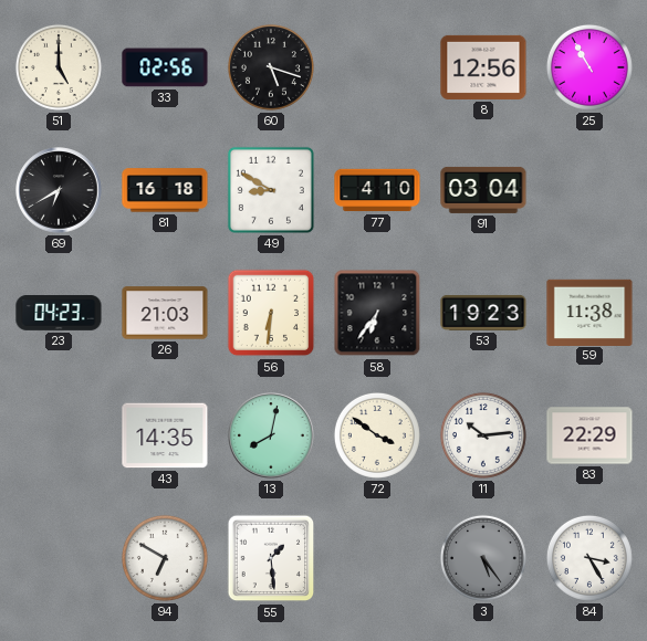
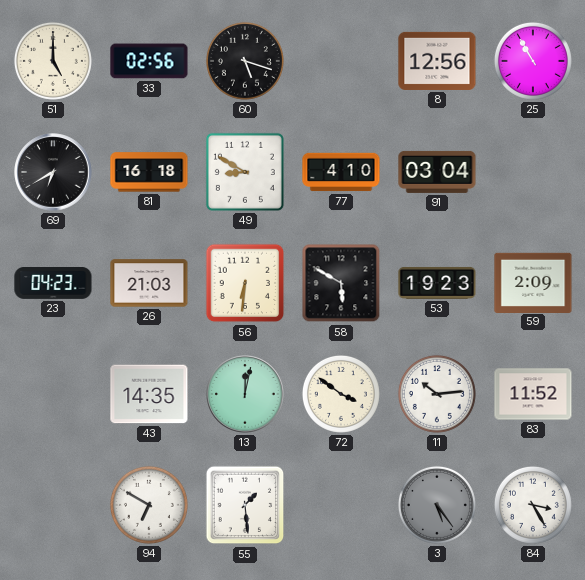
58: 6:36 -> 5:50
59: 11:38 -> 2:09
13: 8:02 -> 12:02
83: 22:29 -> 11:52
